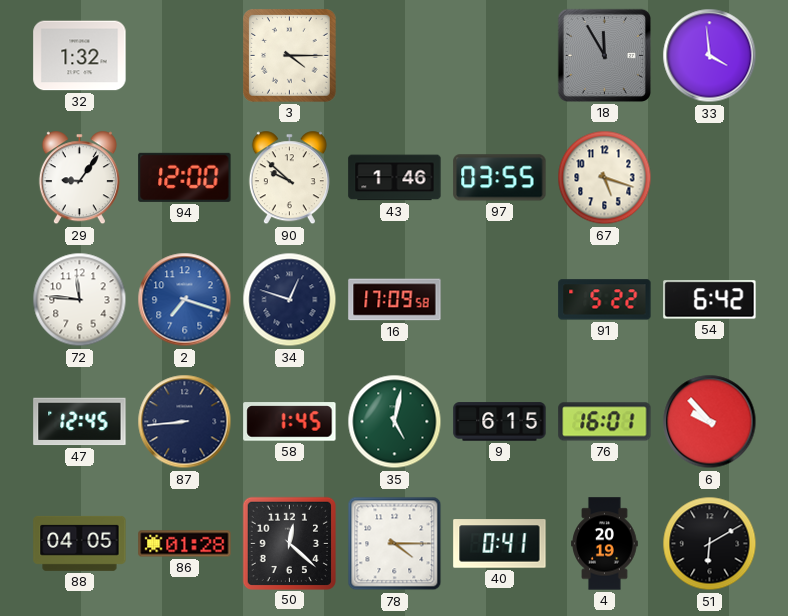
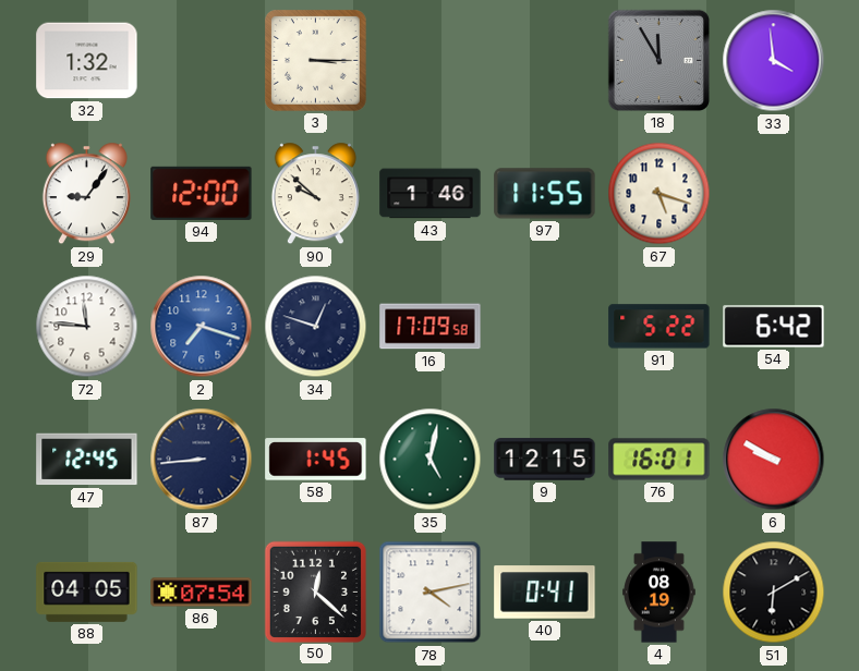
3: 4:15 -> 3:15
97: 03:55 -> 11:55
9: 6:15 -> 12:15
6: 9:53 -> 9:50
86: 01:28 -> 07:54
78: 4:15 -> 4:13
4: 20:19 -> 08:19
